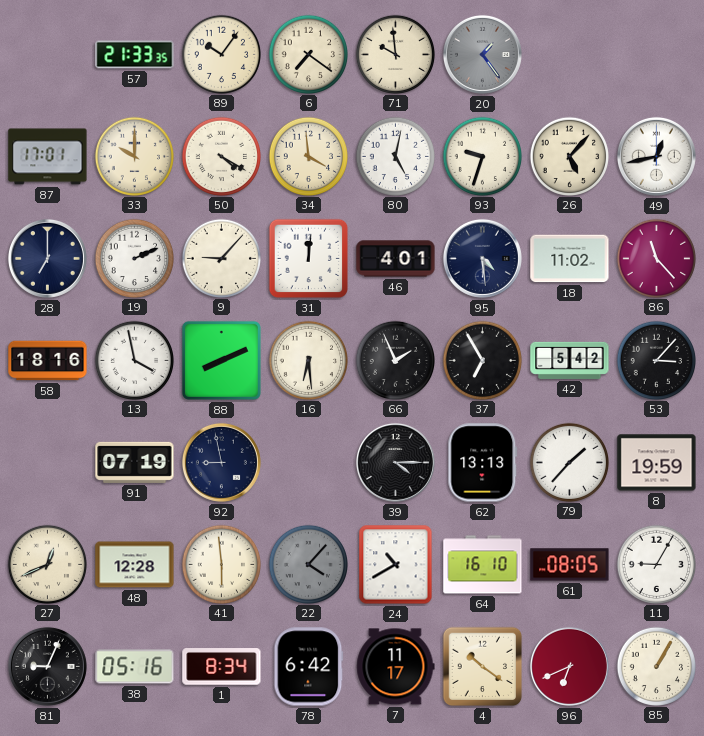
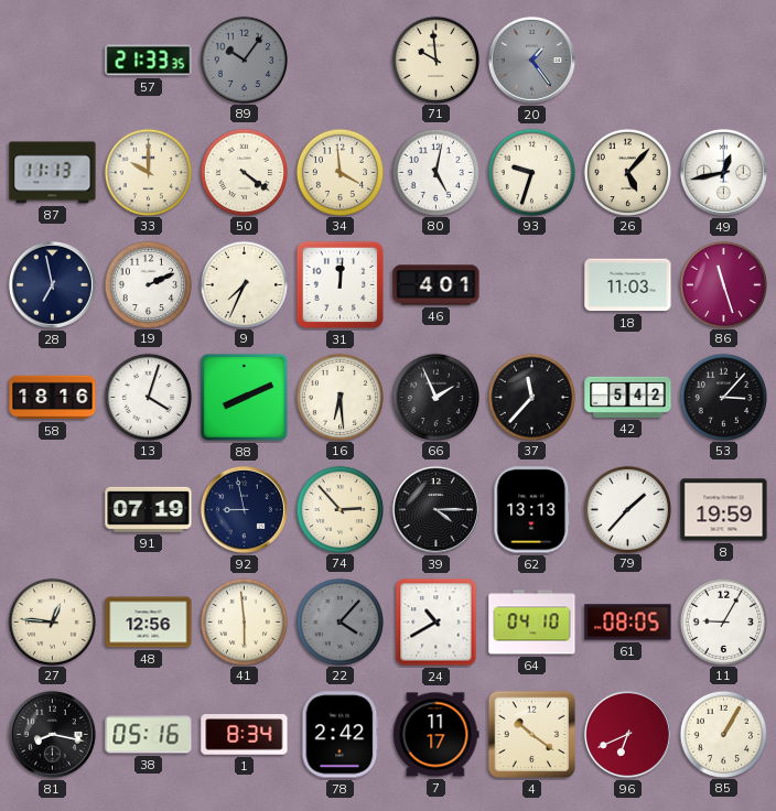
89 dial: cream -> grey
6: 7:21 -> none
87: 17:01 -> 11:13
50: 4:20 -> 4:21
28: 7:00 -> 6:58
9: 9:07 -> 7:34
95: 4:29 -> none
18: 11:02 -> 11:03
86: 11:23 -> 11:27
13: 3:58 -> 4:03
37: 6:55 -> 11:37
74: none -> 2:53
27: 12:41 -> 12:46
48: 12:28 -> 12:56
64: 16:10 -> 04:10
81: 9:04 -> 8:17
78: 6:42 -> 2:42
